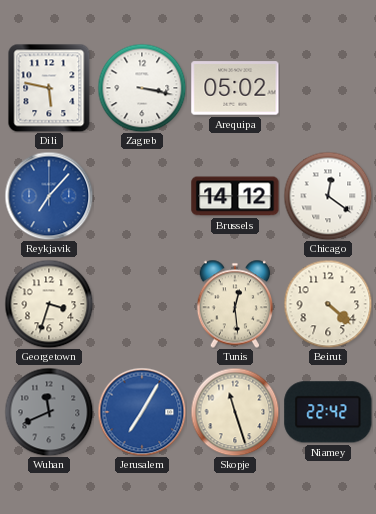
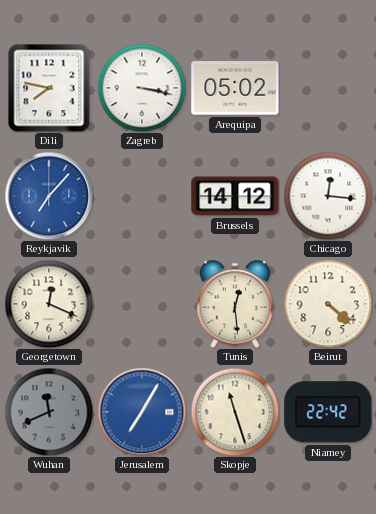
Dili: 5:47 -> 7:47
Chicago: 12:21 -> 12:16
Georgetown: 3:33 -> 12:19
